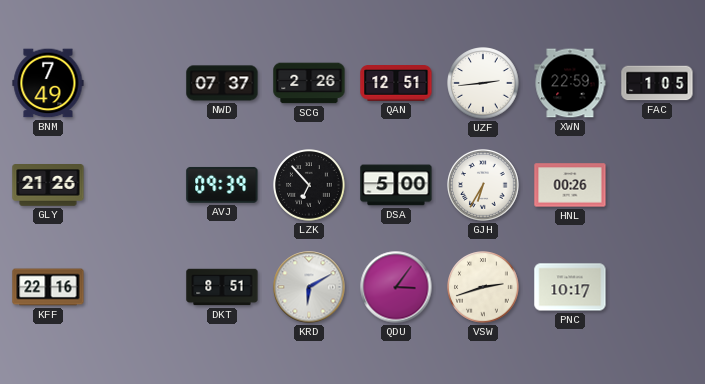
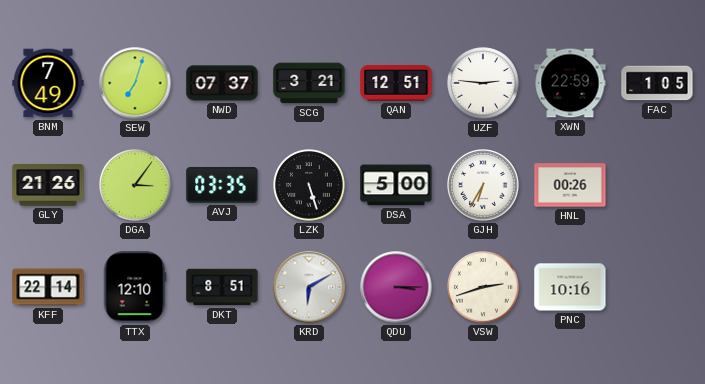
SEW: none -> 7:03
SCG: 2:26 -> 3:21
UZF: 2:44 -> 2:46
DGA: none -> 3:06
AVJ: 09:39 -> 03:35
LZK: 6:53 -> 5:27
KFF: 22:16 -> 22:14
TTX: none -> 12:10
QDU: 3:06 -> 3:15
PNC: 10:17 -> 10:16
